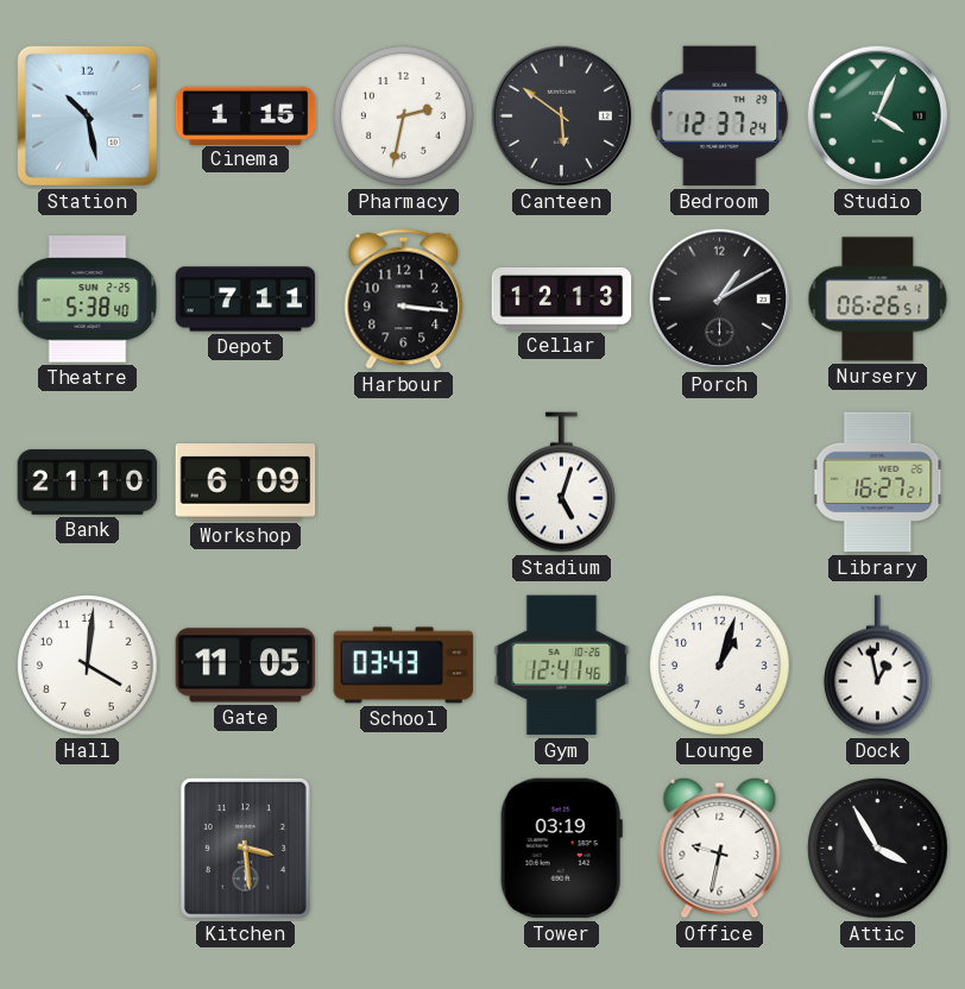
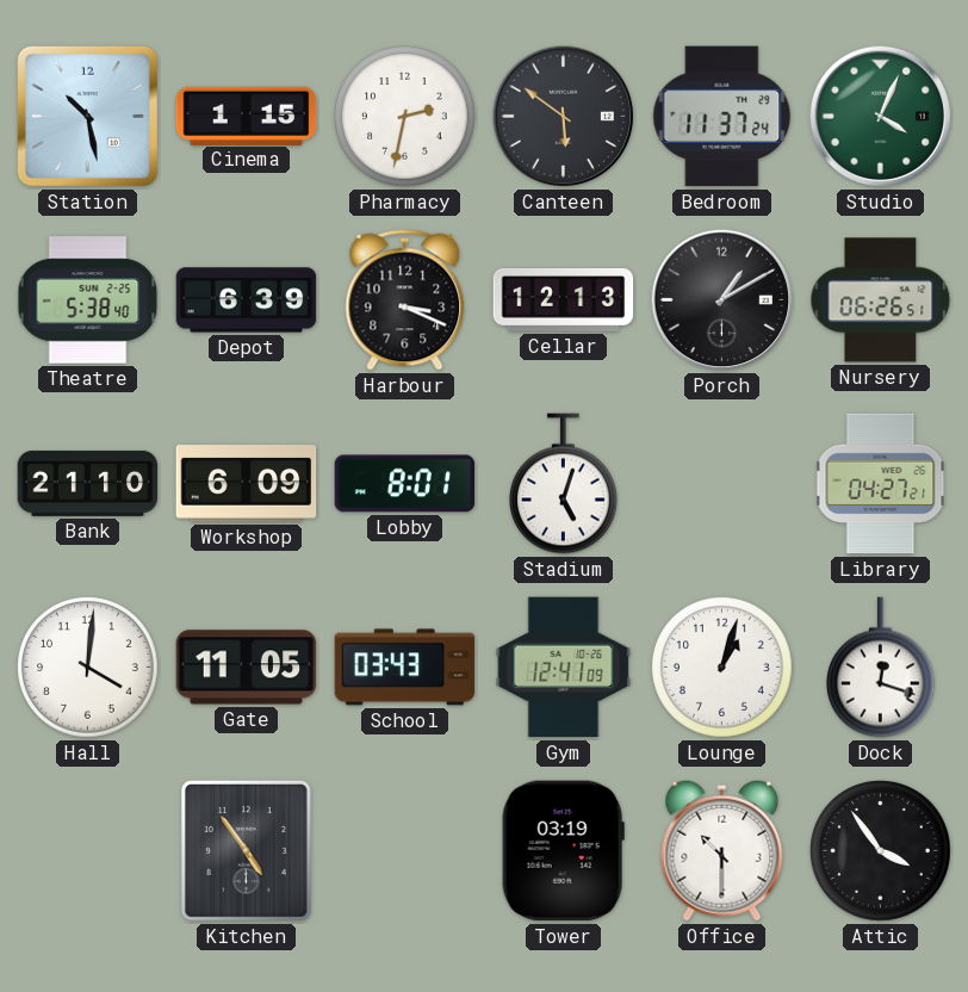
Bedroom: 12:37 -> 11:37
Depot: 7:11 -> 6:39
Harbour: 3:16 -> 3:19
Lobby: none -> 8:01
Library: 16:27 -> 04:27
Gym: 12:41:46 -> 12:41:09
Dock: 12:58 -> 12:18
Kitchen: 3:29 -> 4:54
Office: 9:32 -> 10:30
Attic: 3:55 -> 3:54
